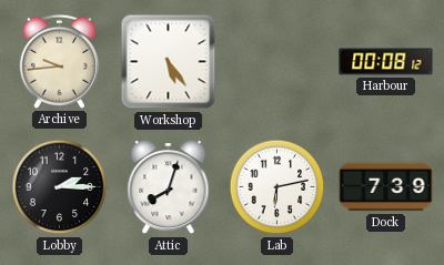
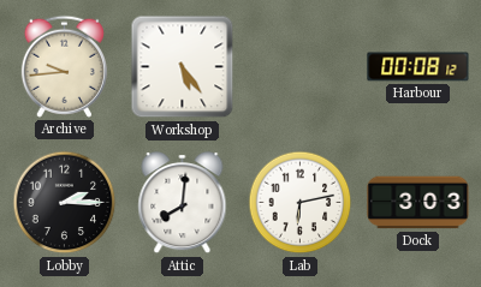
Attic: 8:03 -> 8:01
Dock: 7:39 -> 3:03
